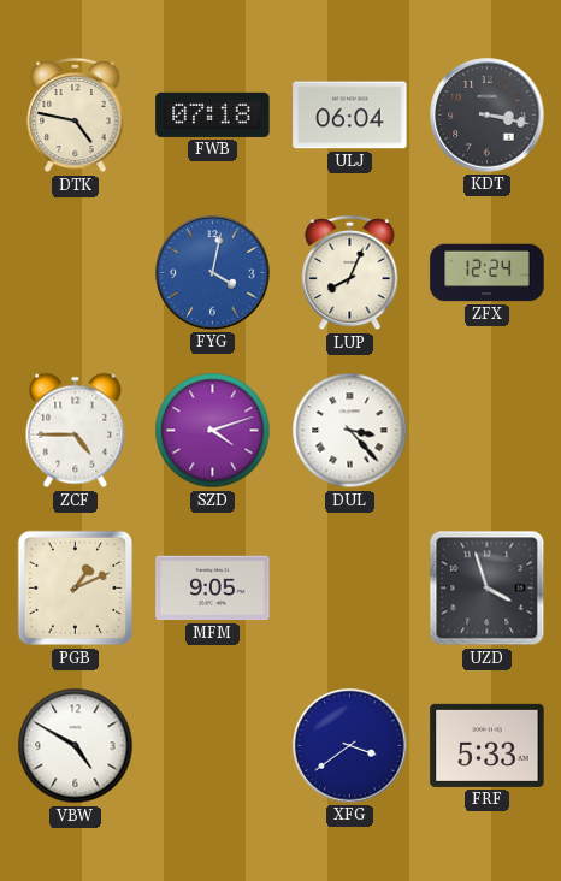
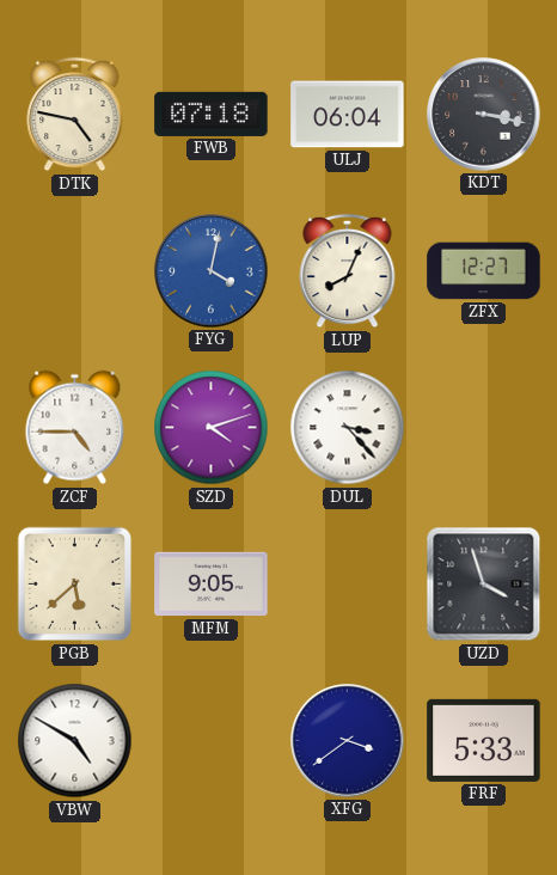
ZFX: 12:24 -> 12:27
PGB: 1:11 -> 5:38
